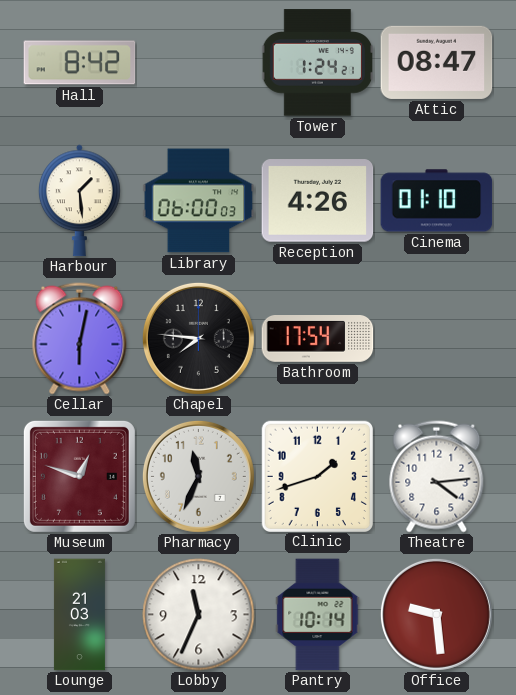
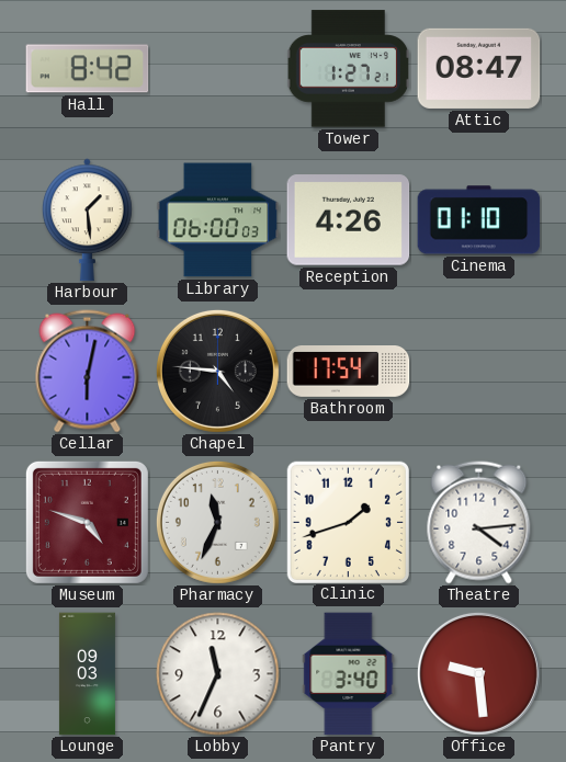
Tower: 1:24 -> 1:27
Chapel: 7:46 -> 4:46
Museum: 12:48 -> 4:48
Lounge: 21:03 -> 09:03
Pantry: 10:14 -> 3:40
